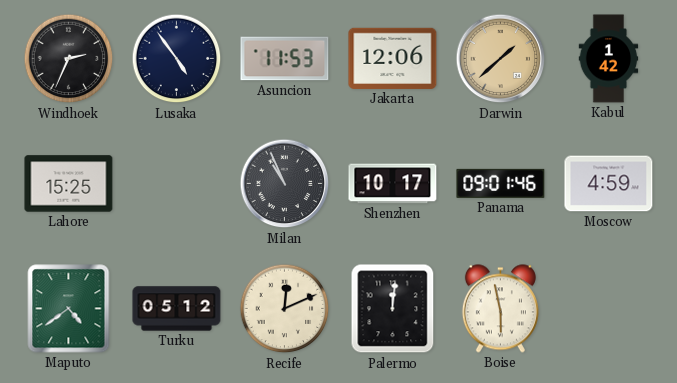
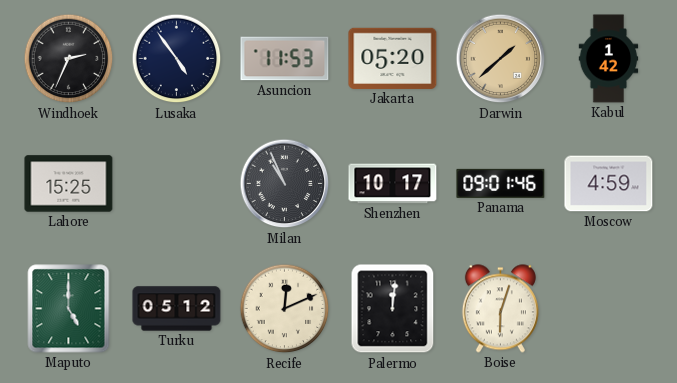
Jakarta: 12:06 -> 05:20
Maputo: 4:39 -> 5:00
Boise: 5:58 -> 6:03
